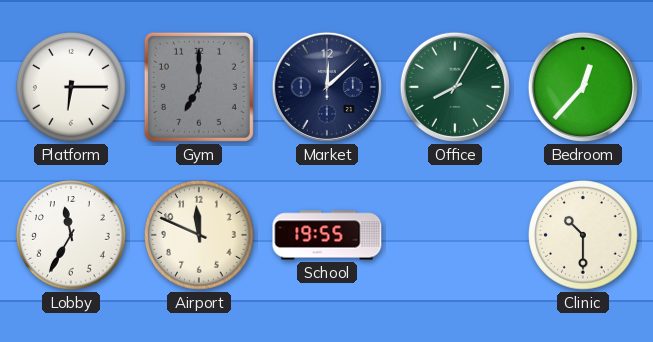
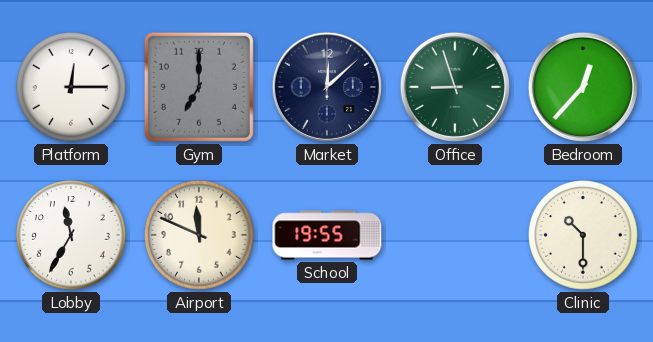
Platform: 6:15 -> 12:15
Office: 8:05 -> 8:57
